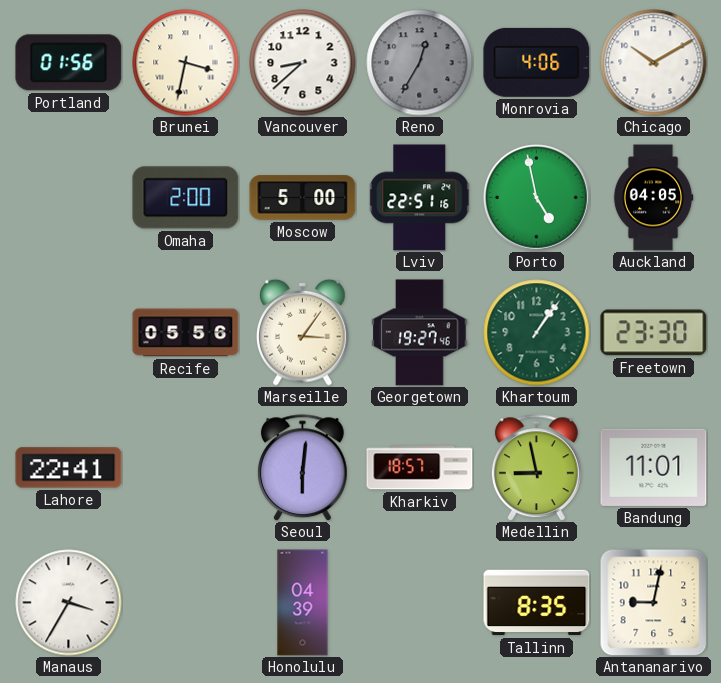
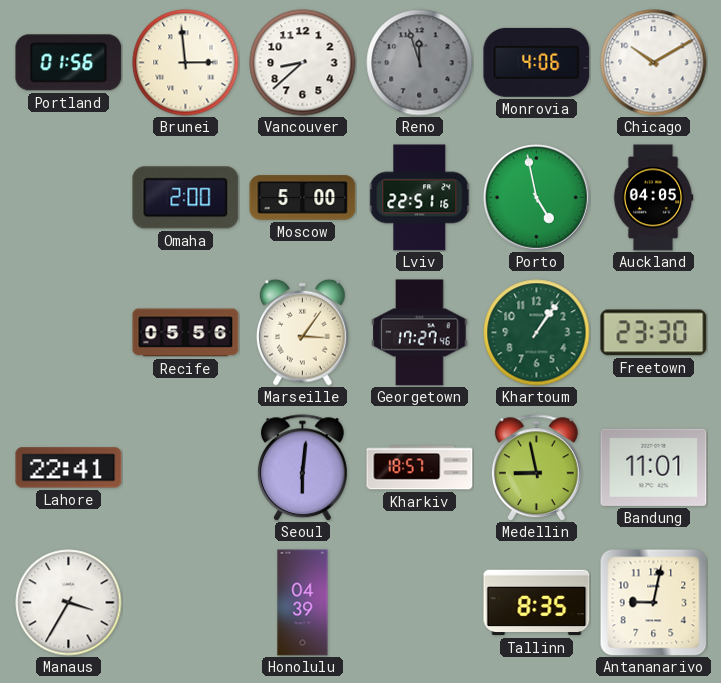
Brunei: 3:32 -> 2:59
Reno: 12:35 -> 11:57
Georgetown: 19:27 -> 17:27
